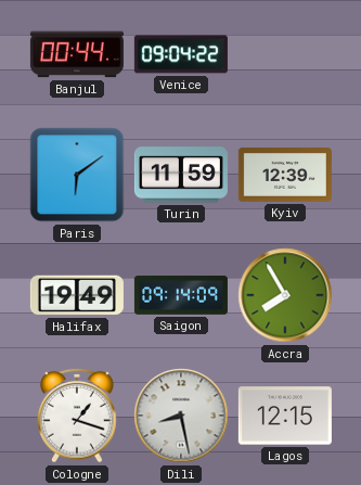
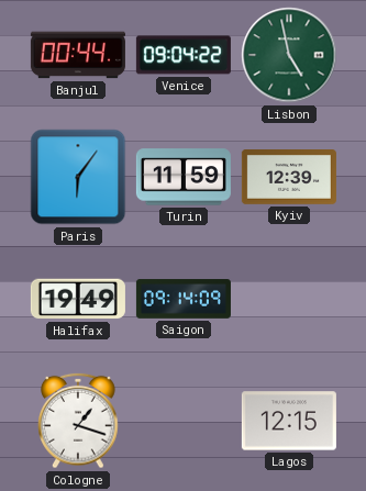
Lisbon: none -> 4:58
Paris: 6:09 -> 6:06
Accra: 7:55 -> none
Dili: 8:28 -> none
